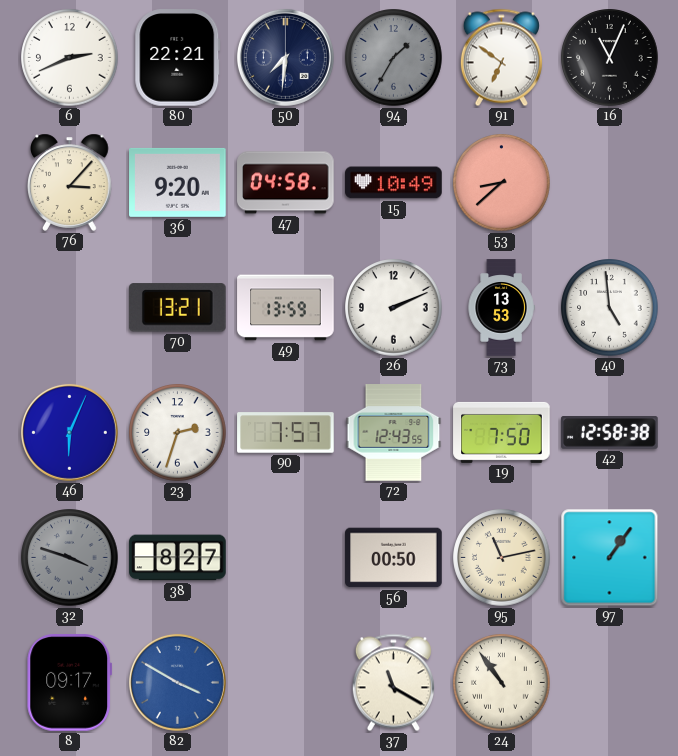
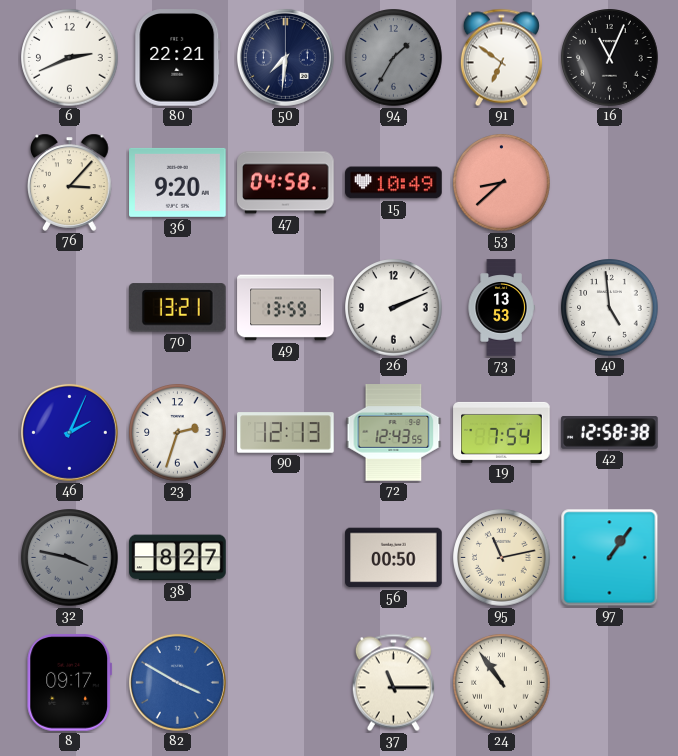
46: 6:04 -> 2:04
90: 7:57 -> 12:13
19: 7:50 -> 7:54
32: 3:48 -> 3:47
37: 11:20 -> 11:15
